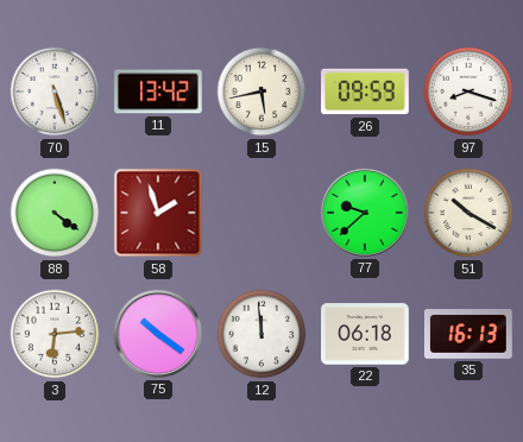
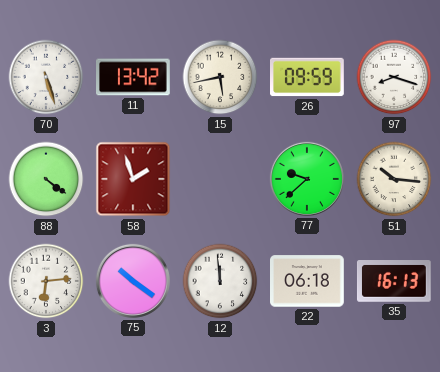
51: 10:20 -> 10:16
